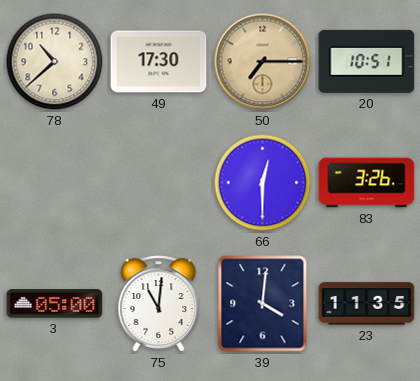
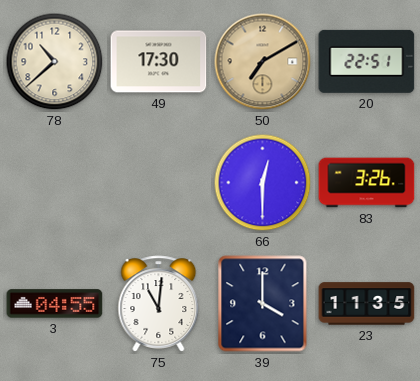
50: 7:15 -> 7:10
20: 10:51 -> 22:51
3: 05:00 -> 04:55
39: 4:01 -> 4:00
